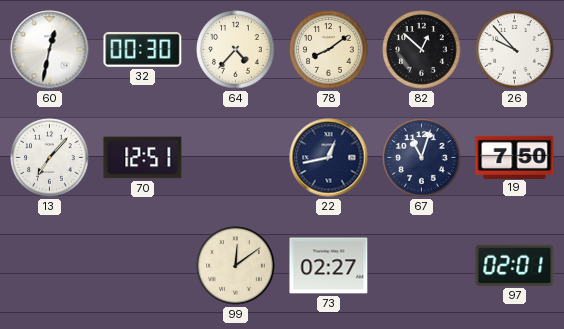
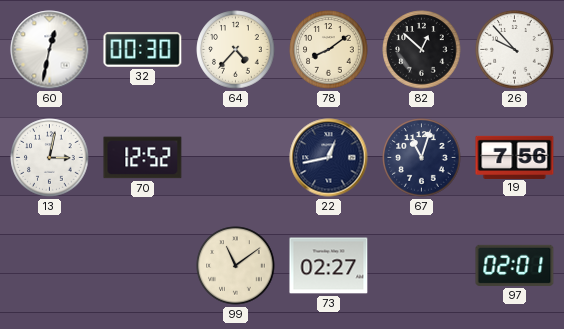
13: 7:07 -> 3:02
70: 12:51 -> 12:52
19: 7:50 -> 7:56
99: 12:09 -> 11:09
